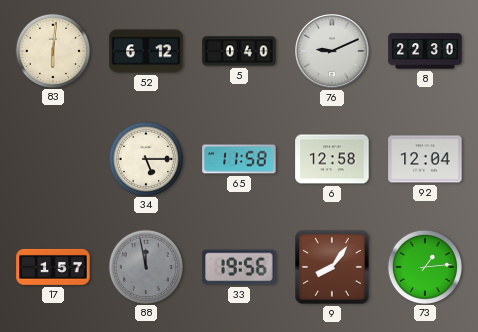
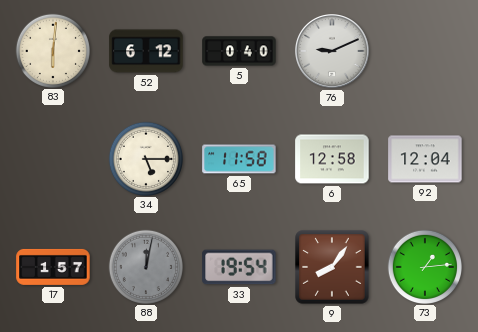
8: 22:30 -> none
88: 11:58 -> 12:02
33: 19:56 -> 19:54
